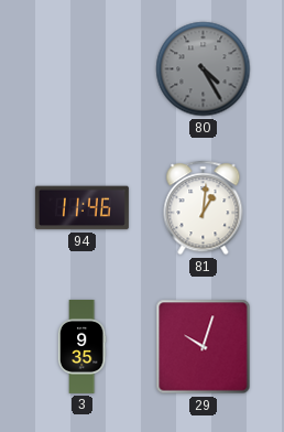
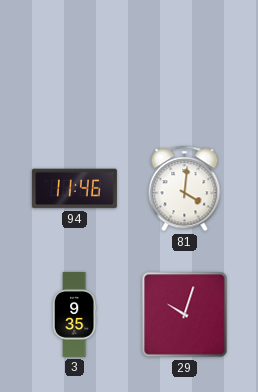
80: 4:25 -> none
81: 1:01 -> 4:01
